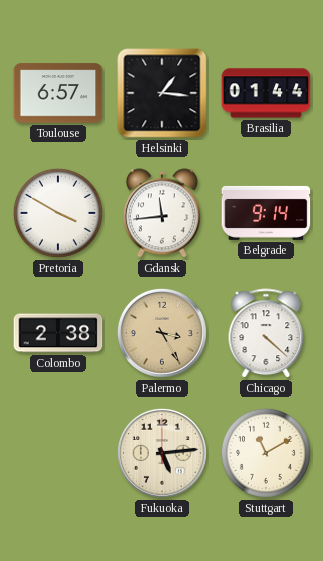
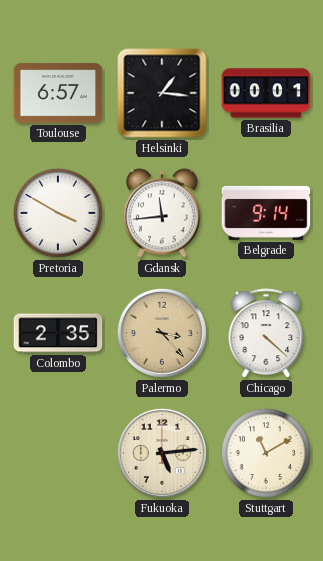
Brasilia: 01:44 -> 00:01
Colombo: 2:38 -> 2:35
Palermo: 3:25 -> 3:23
